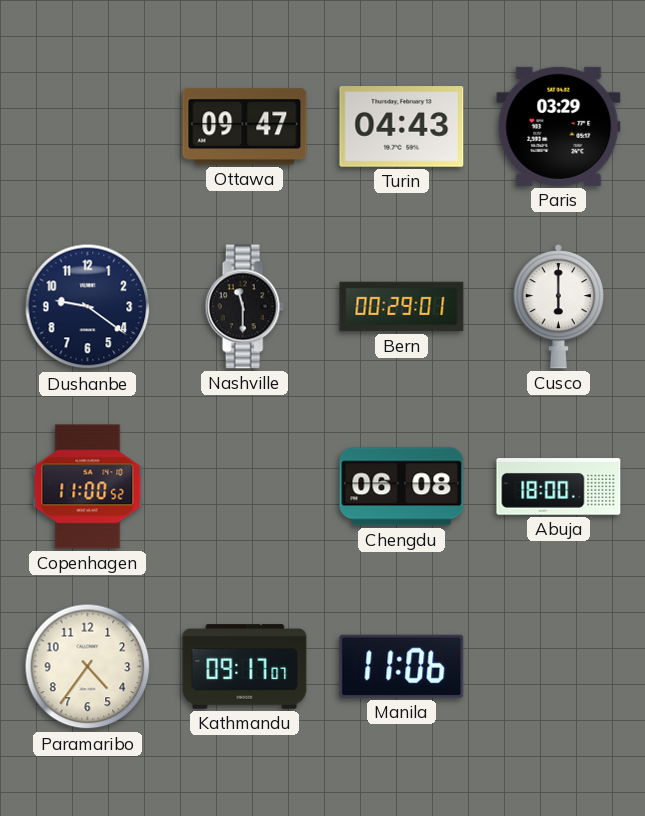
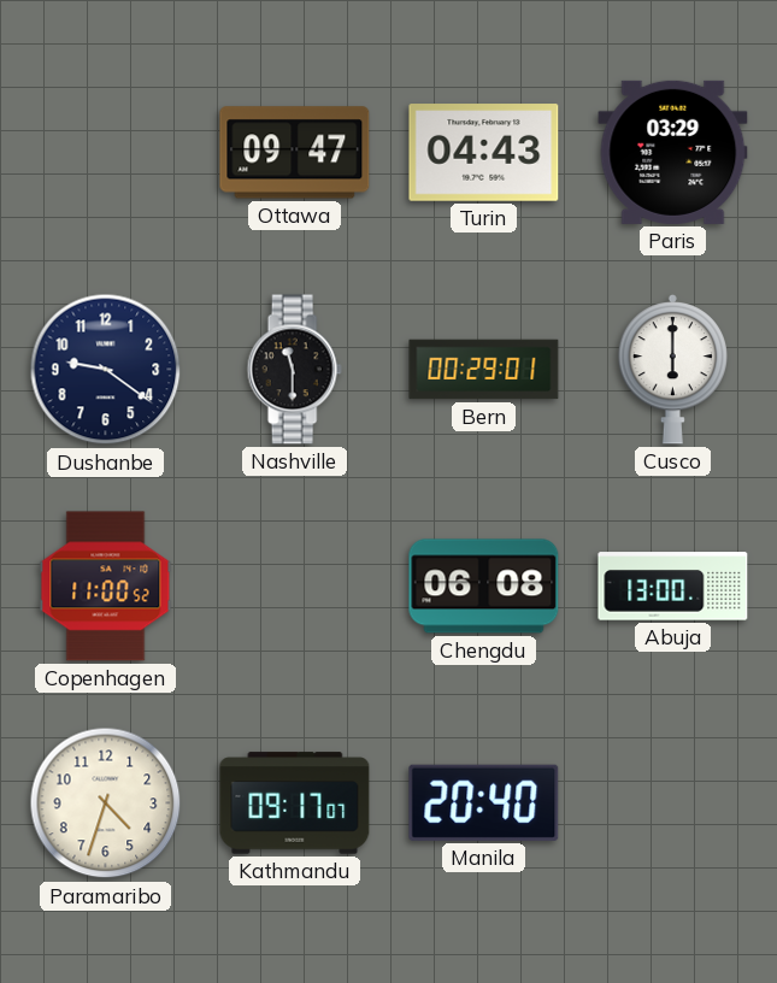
Abuja: 18:00 -> 13:00
Paramaribo: 4:36 -> 4:33
Manila: 11:06 -> 20:40
